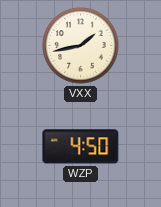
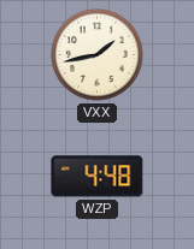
WZP: 4:50 -> 4:48
